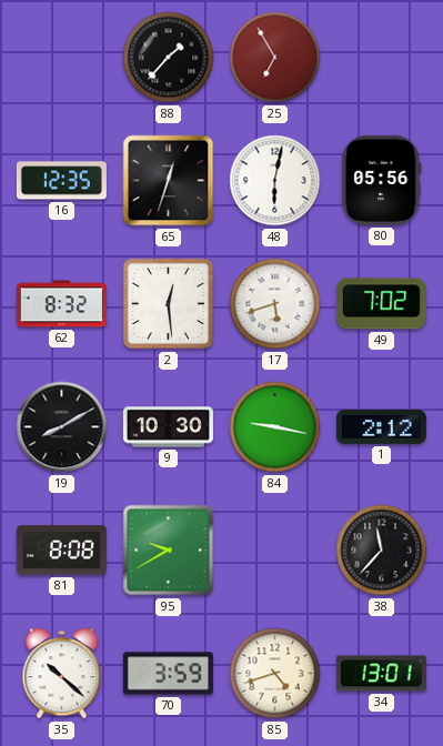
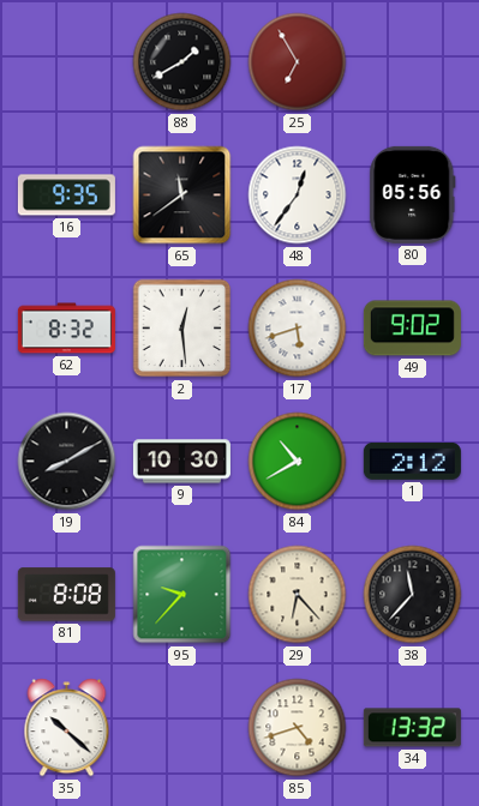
88: 1:37 -> 1:40
16: 12:35 -> 9:35
65: 12:33 -> 11:39
48: 6:02 -> 12:36
49: 7:02 -> 9:02
84: 9:17 -> 10:40
95: 9:40 -> 9:37
29: none -> 6:23
70: 3:59 -> none
34: 13:01 -> 13:32
